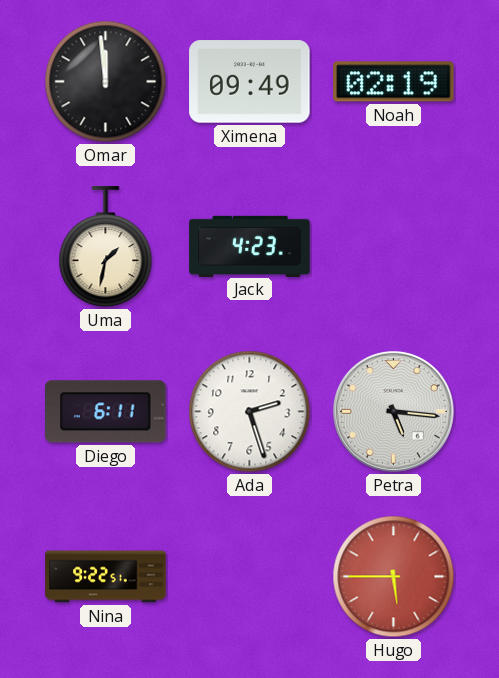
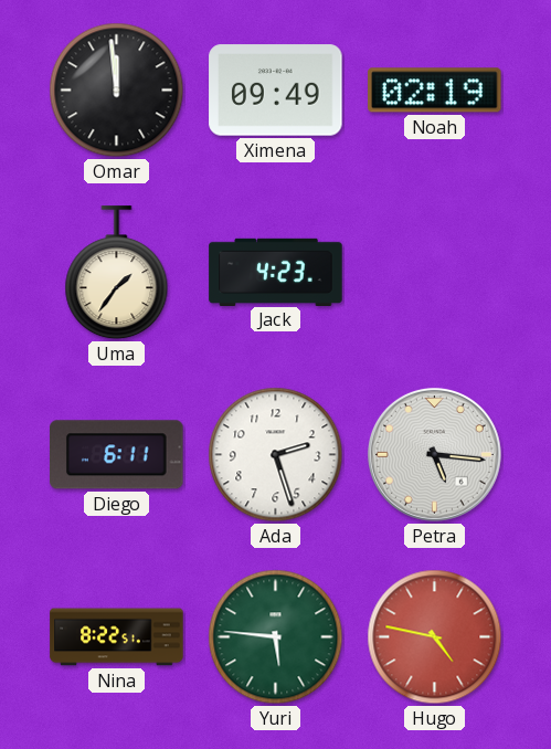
Uma: 1:32 -> 1:36
Nina: 9:22 -> 8:22
Yuri: none -> 5:46
Hugo: 5:45 -> 4:47
